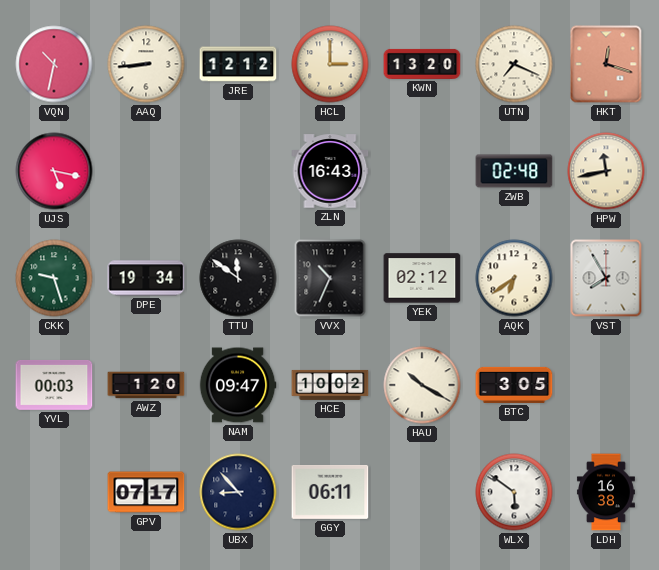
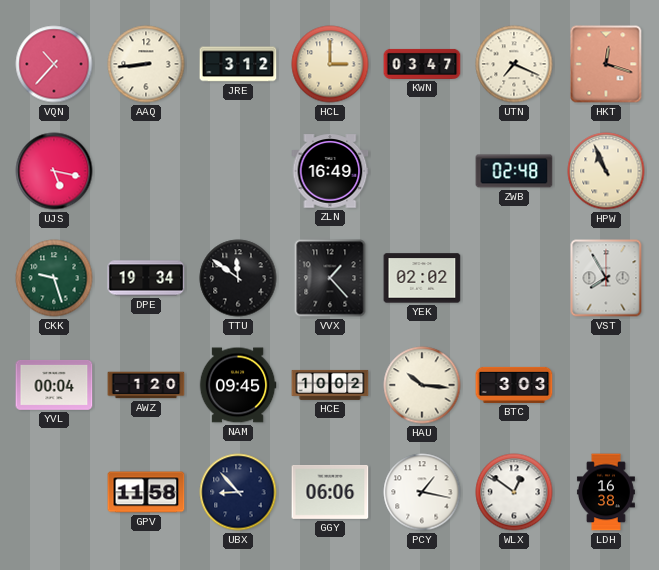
VQN: 10:32 -> 10:37
JRE: 12:12 -> 3:12
KWN: 13:20 -> 03:47
ZLN: 16:43 -> 16:49
HPW: 11:43 -> 10:56
VVX: 10:34 -> 1:23
YEK: 02:12 -> 02:02
AQK: 6:39 -> none
YVL: 00:03 -> 00:04
NAM: 09:47 -> 09:45
HAU: 10:20 -> 10:16
BTC: 3:05 -> 3:03
GPV: 07:17 -> 11:58
GGY: 06:11 -> 06:06
PCY: none -> 1:17
WLX: 5:51 -> 12:51
